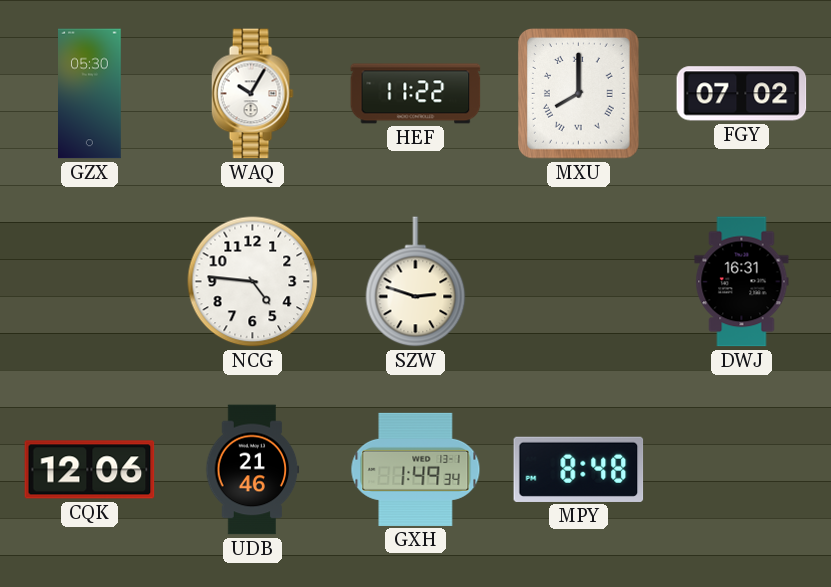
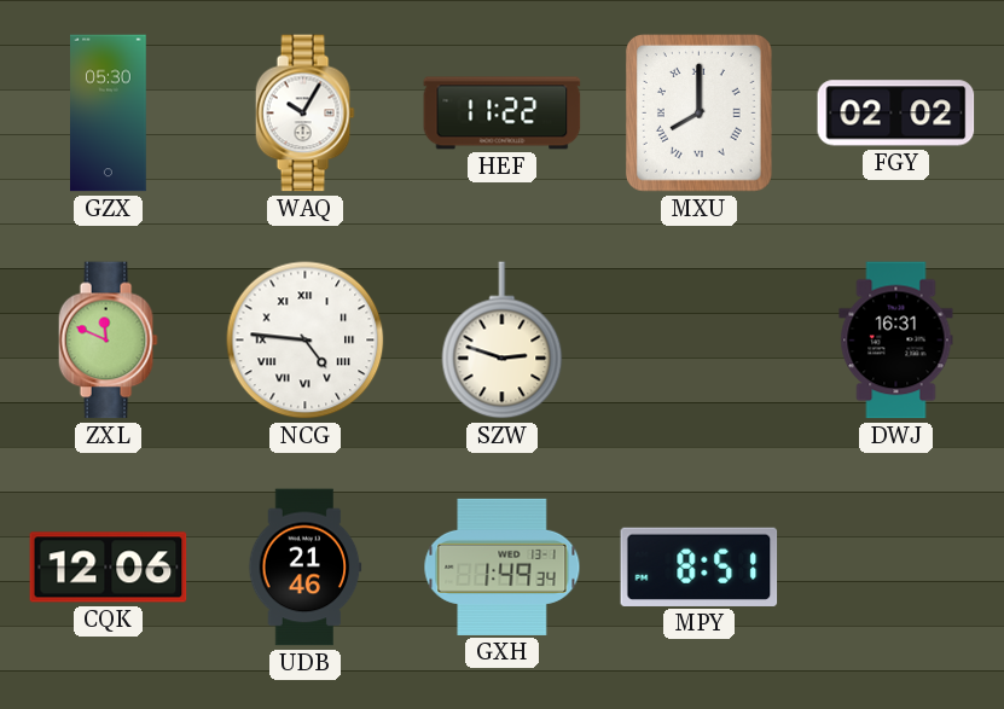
FGY: 07:02 -> 02:02
ZXL: none -> 11:49
NCG numerals: Arabic -> Roman
MPY: 8:48 -> 8:51
